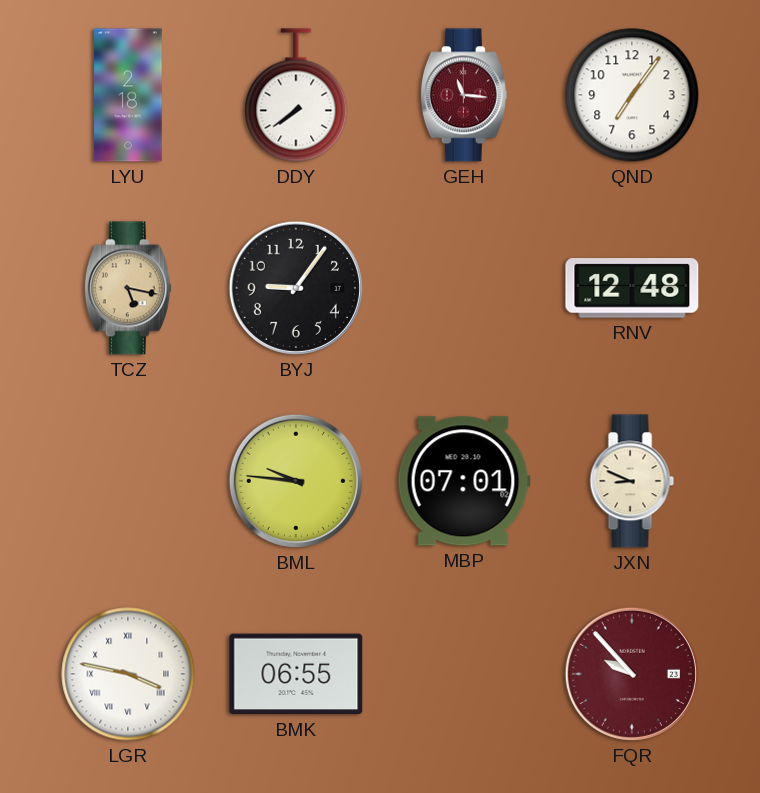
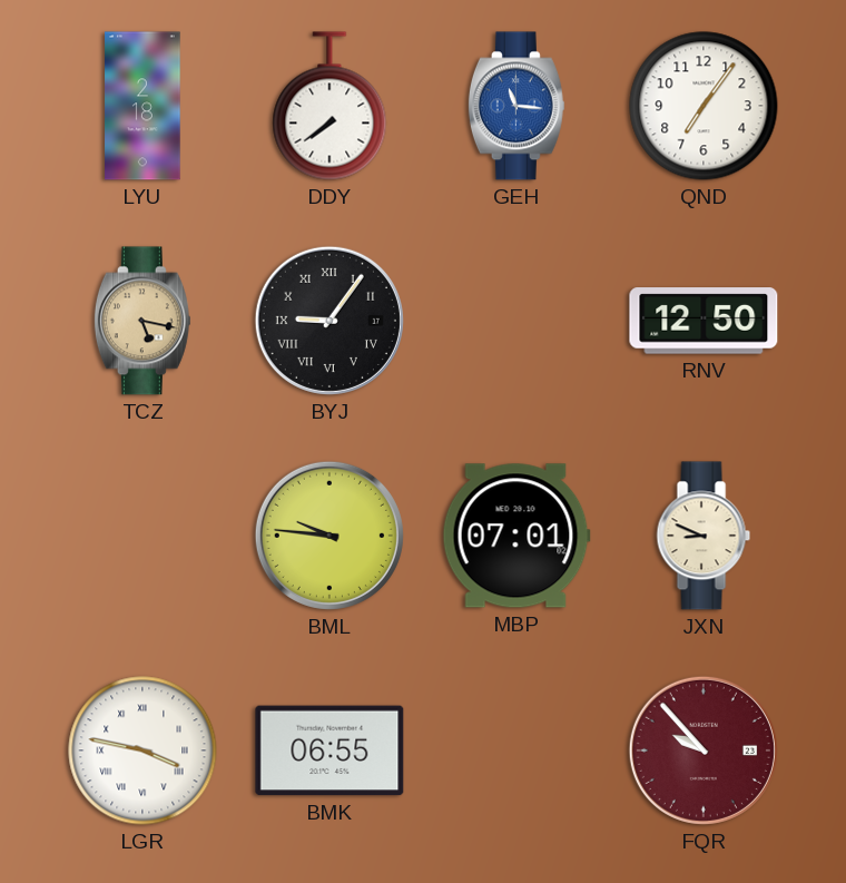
GEH dial: burgundy -> blue
BYJ numerals: Arabic -> Roman
RNV: 12:48 -> 12:50
